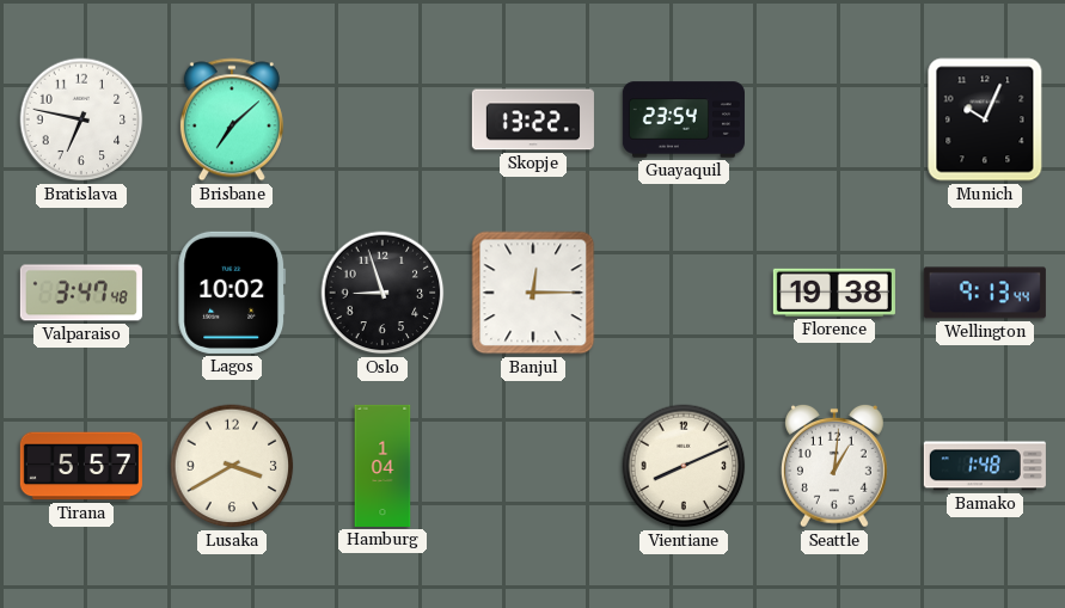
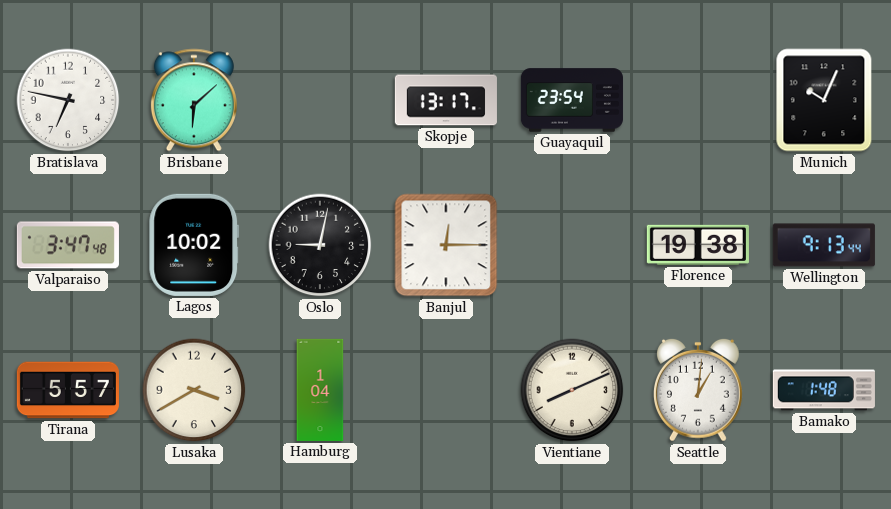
Brisbane: 7:08 -> 6:08
Skopje: 13:22 -> 13:17
Oslo: 8:57 -> 9:02
